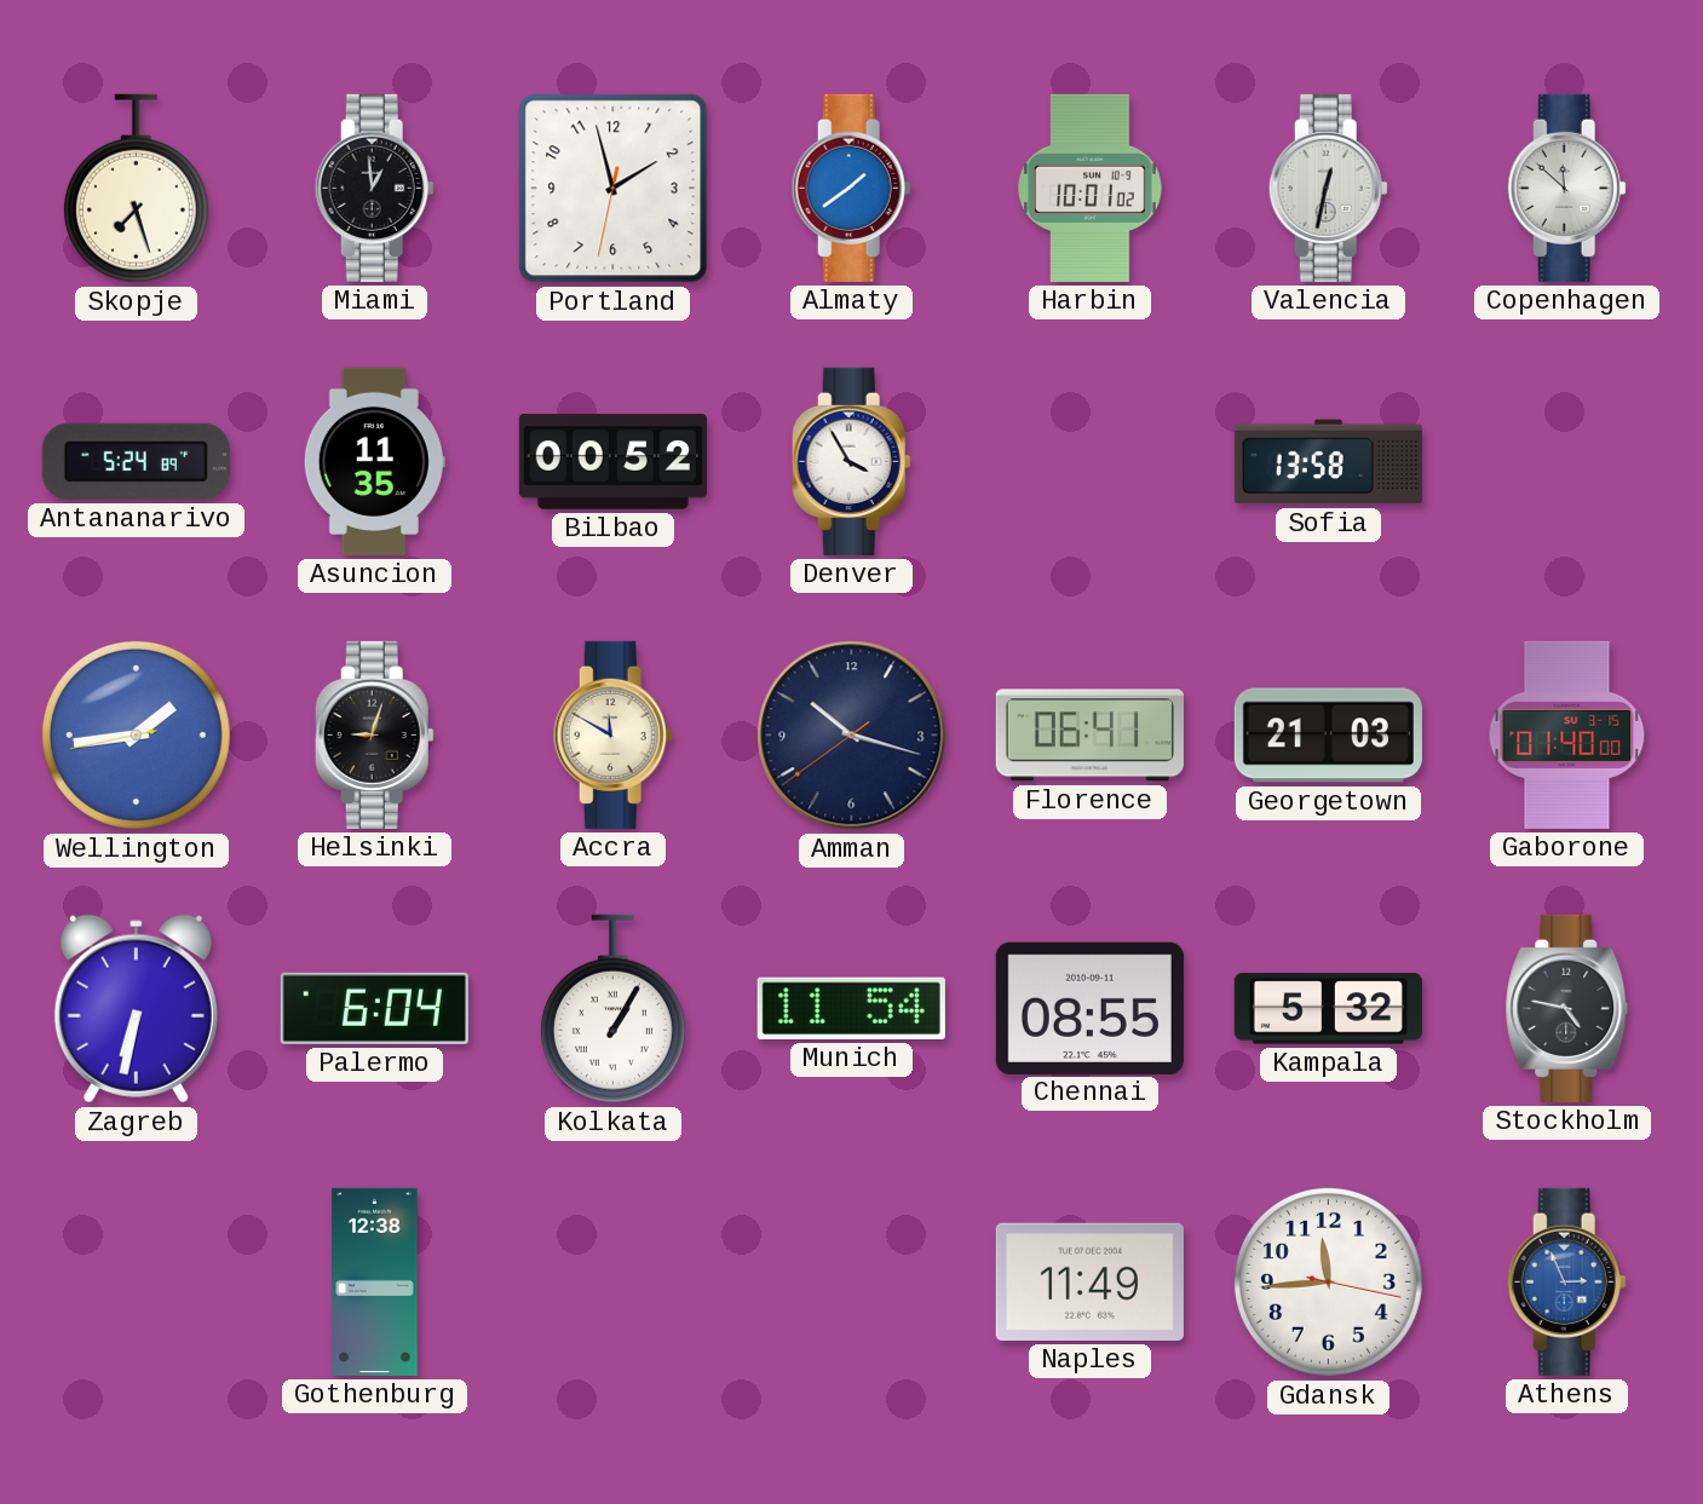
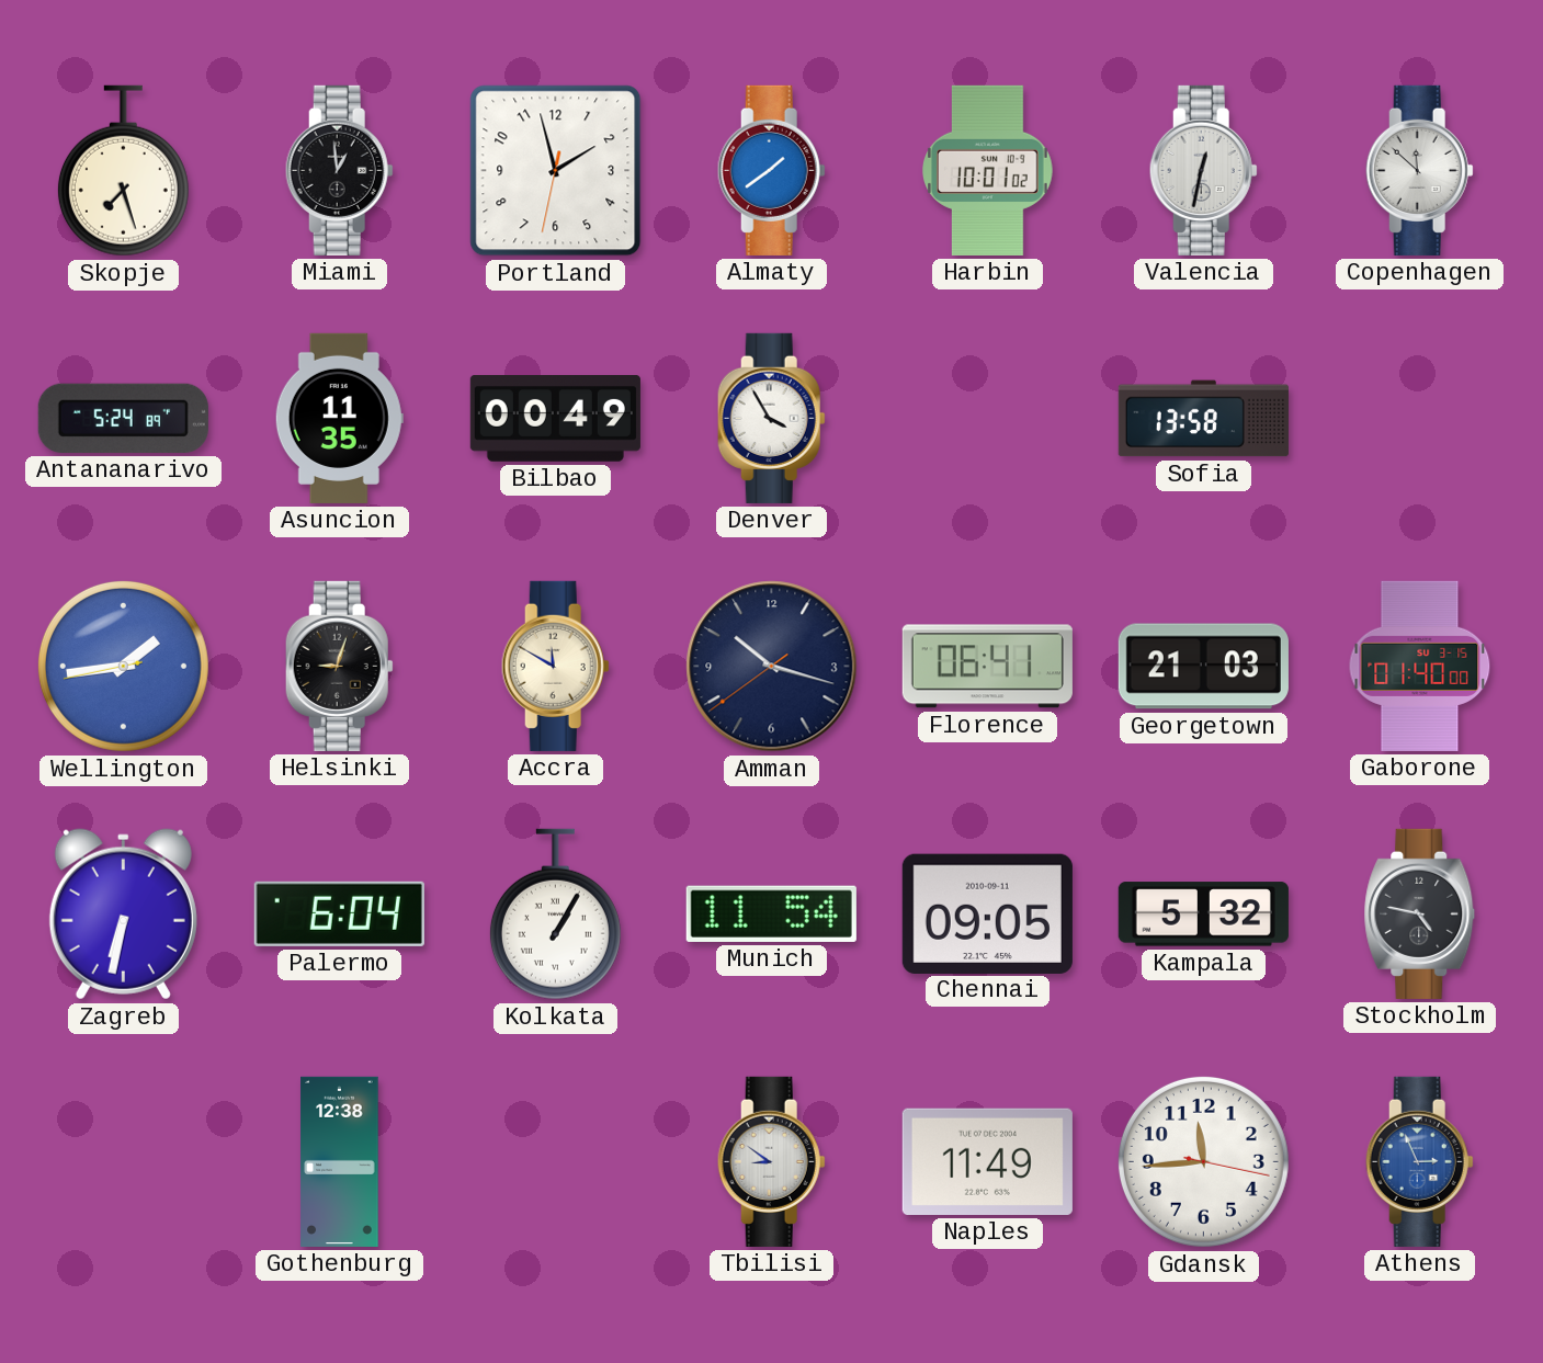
Bilbao: 00:52 -> 00:49
Chennai: 08:55 -> 09:05
Tbilisi: none -> 8:51
